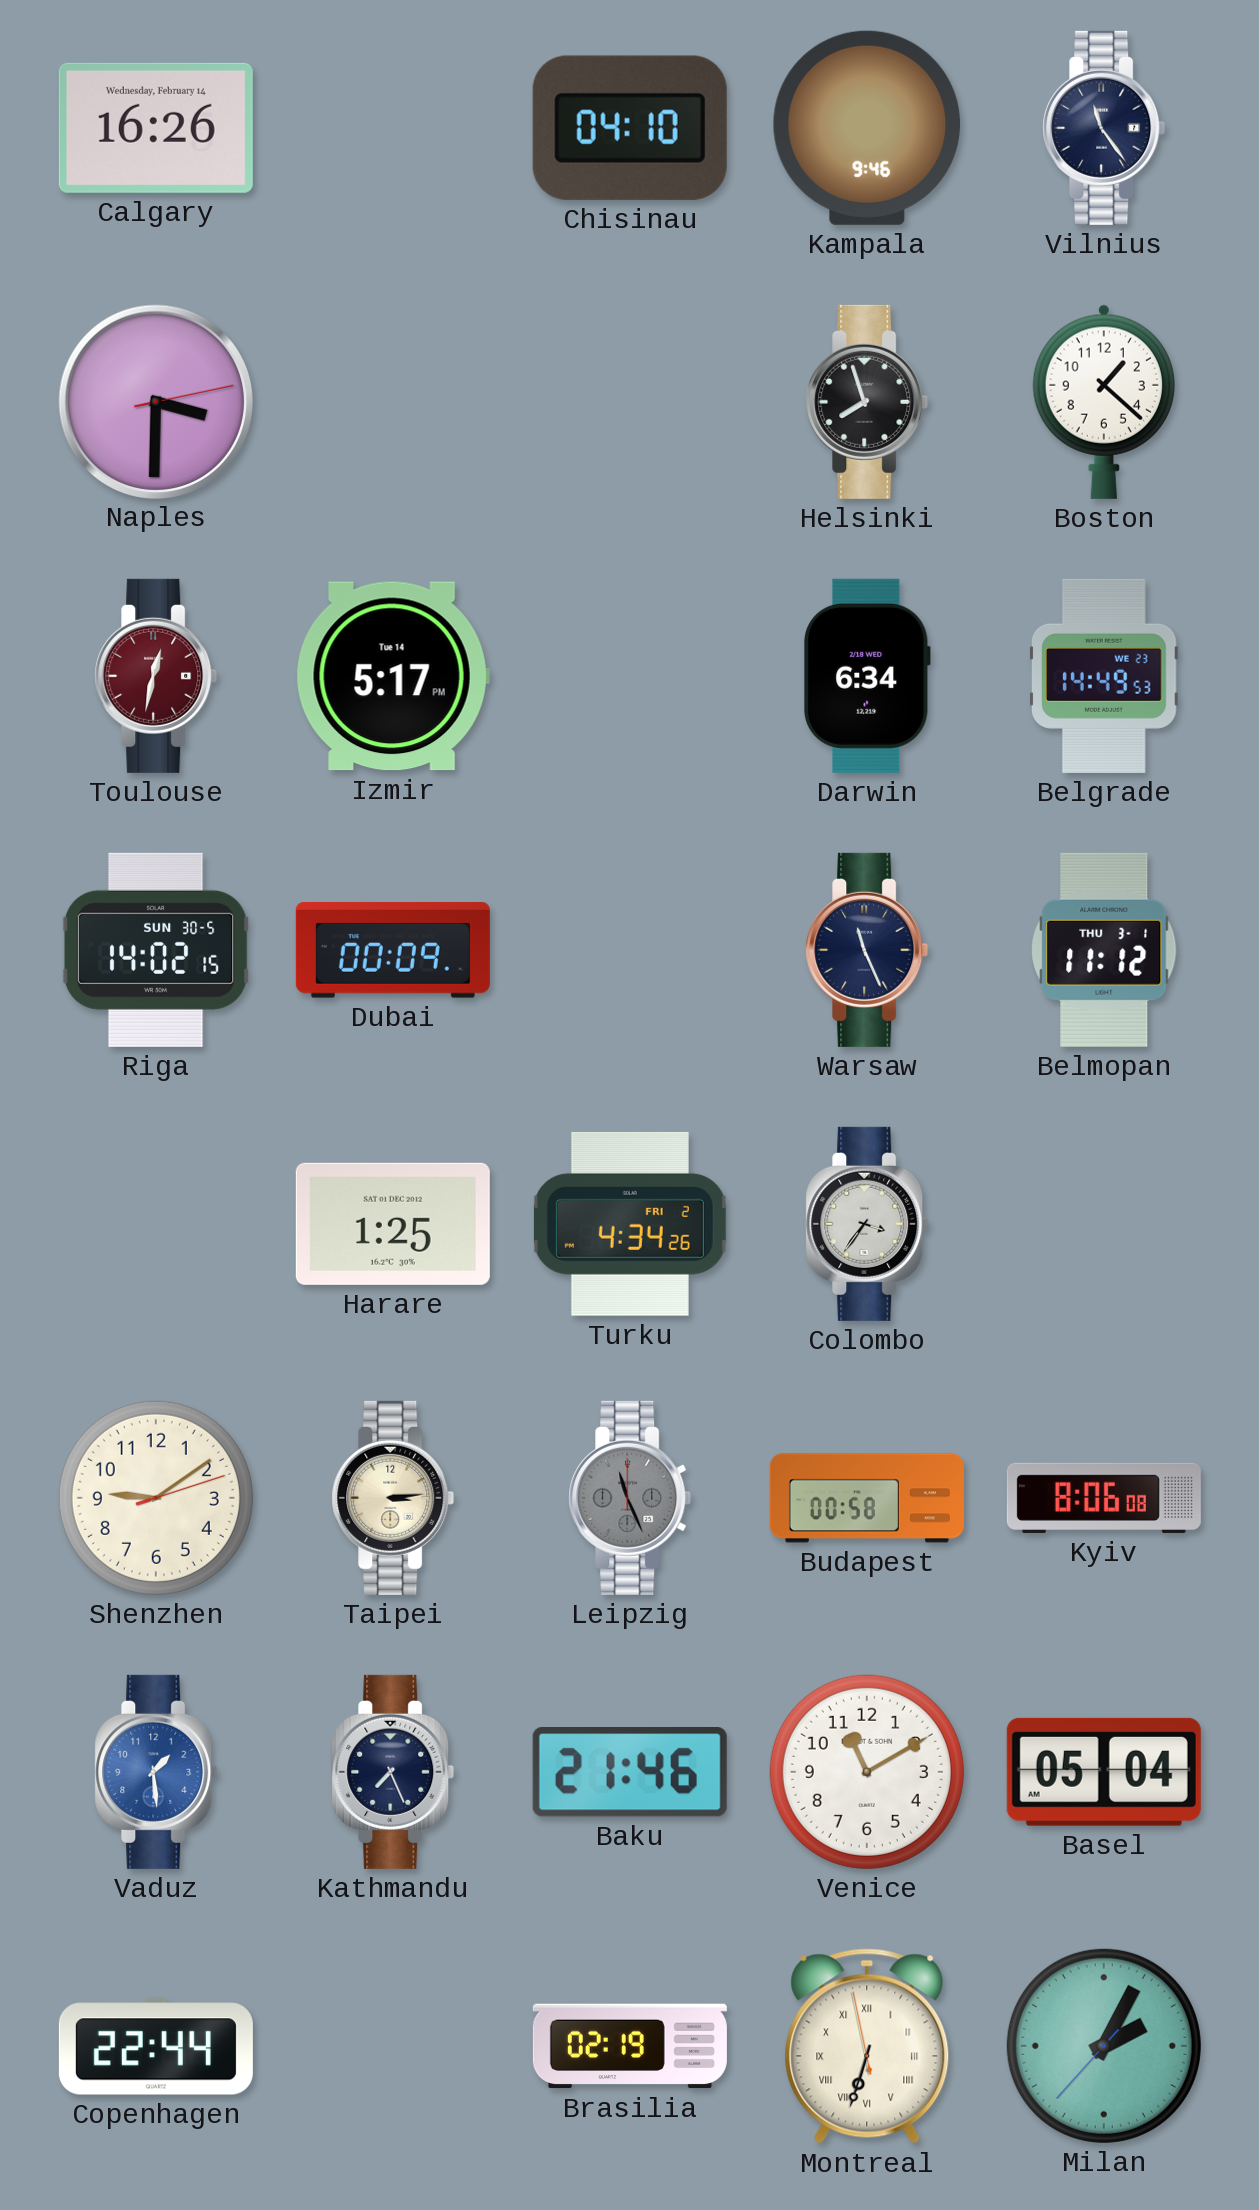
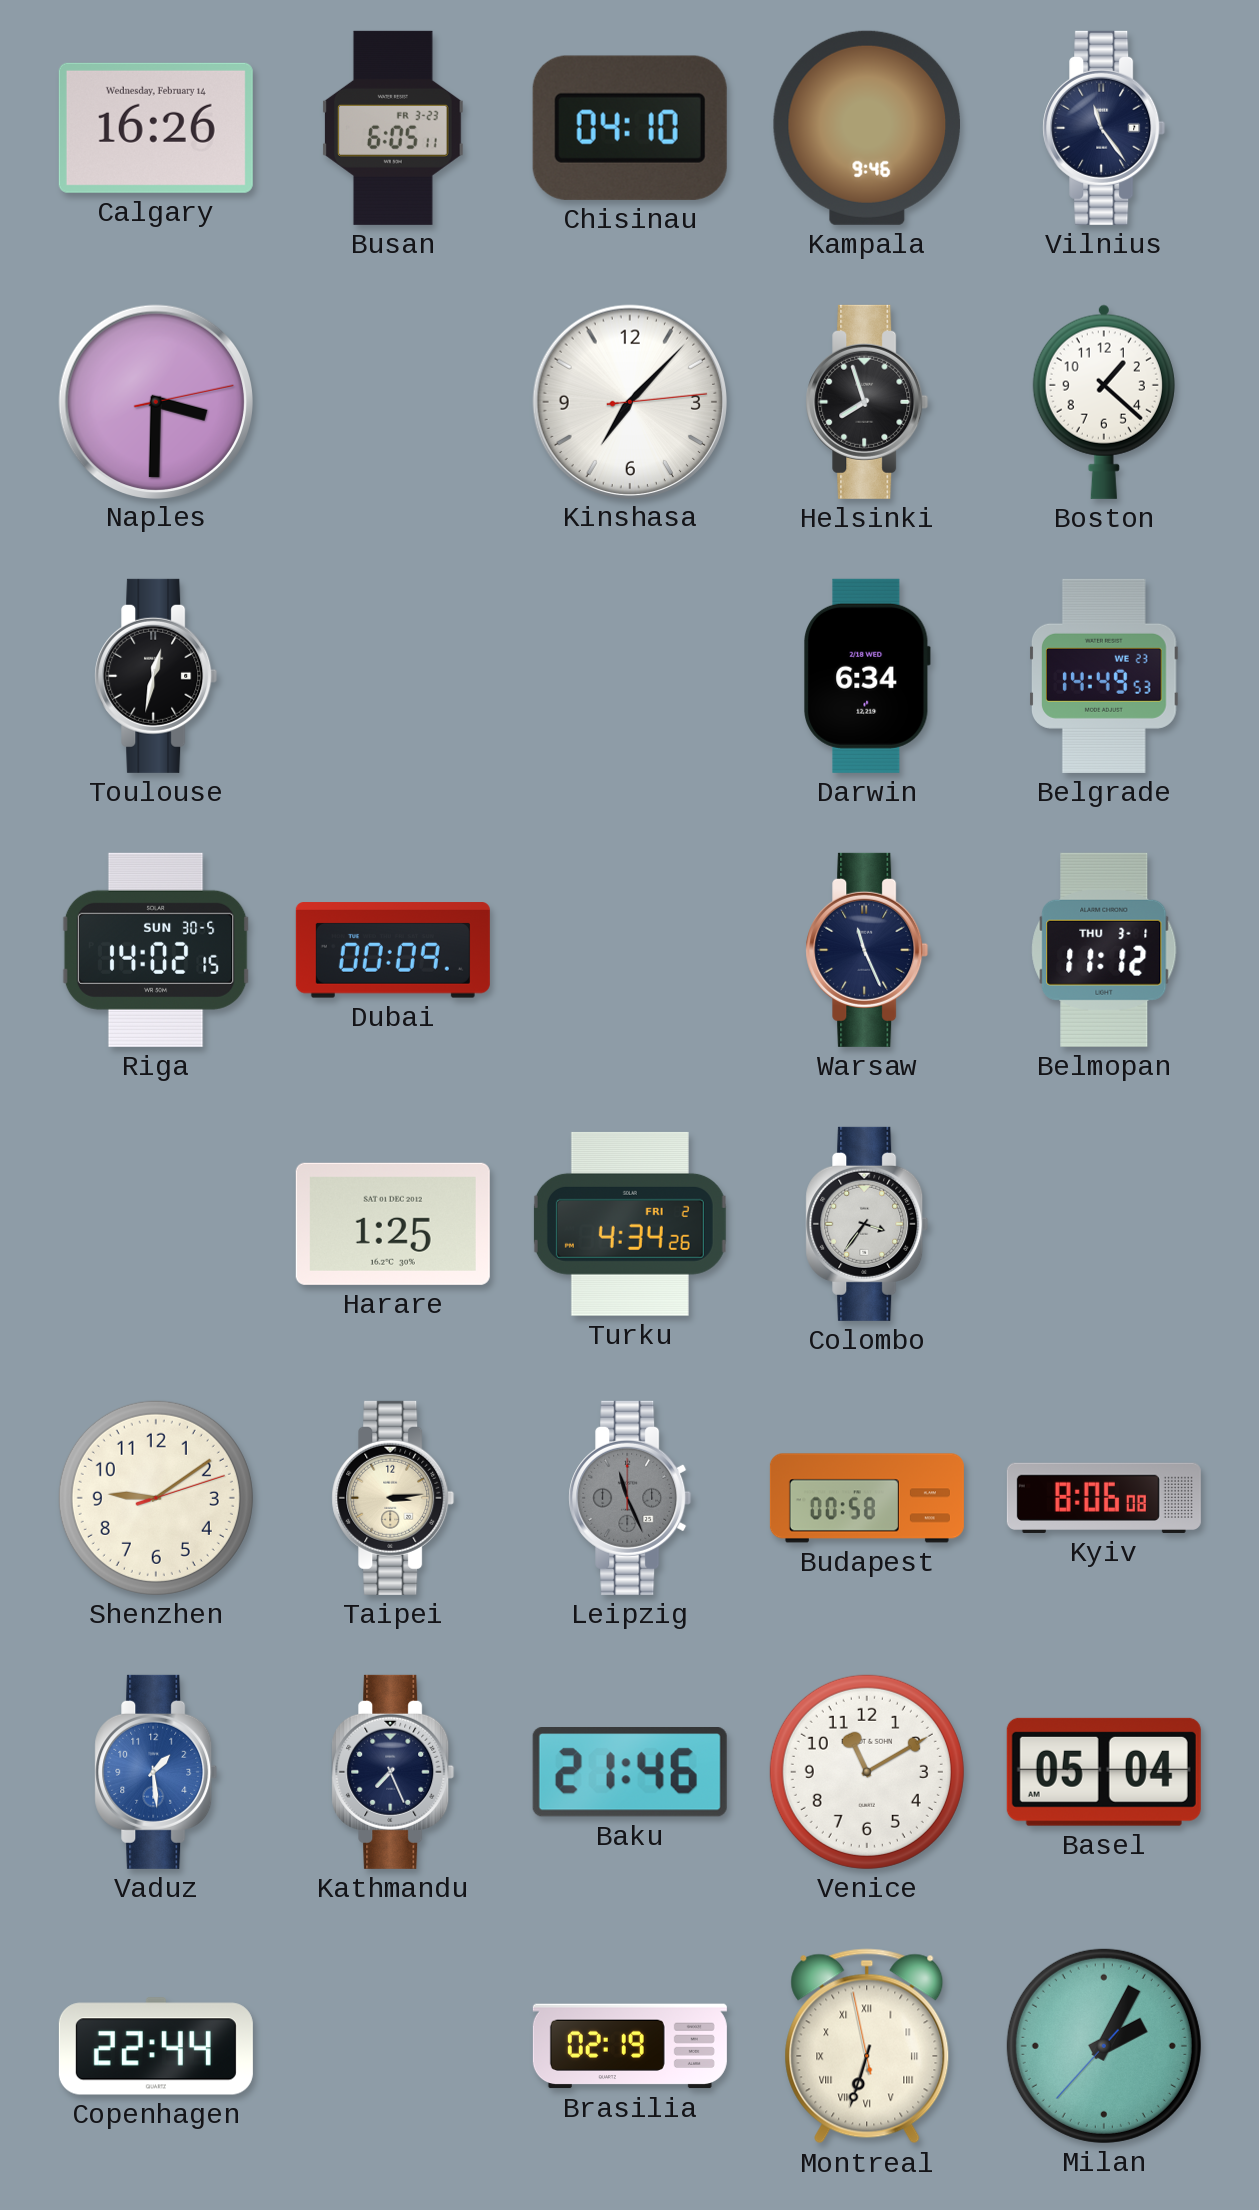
Busan: none -> 6:05
Kinshasa: none -> 7:07
Toulouse dial: burgundy -> black
Izmir: 5:17 -> none
